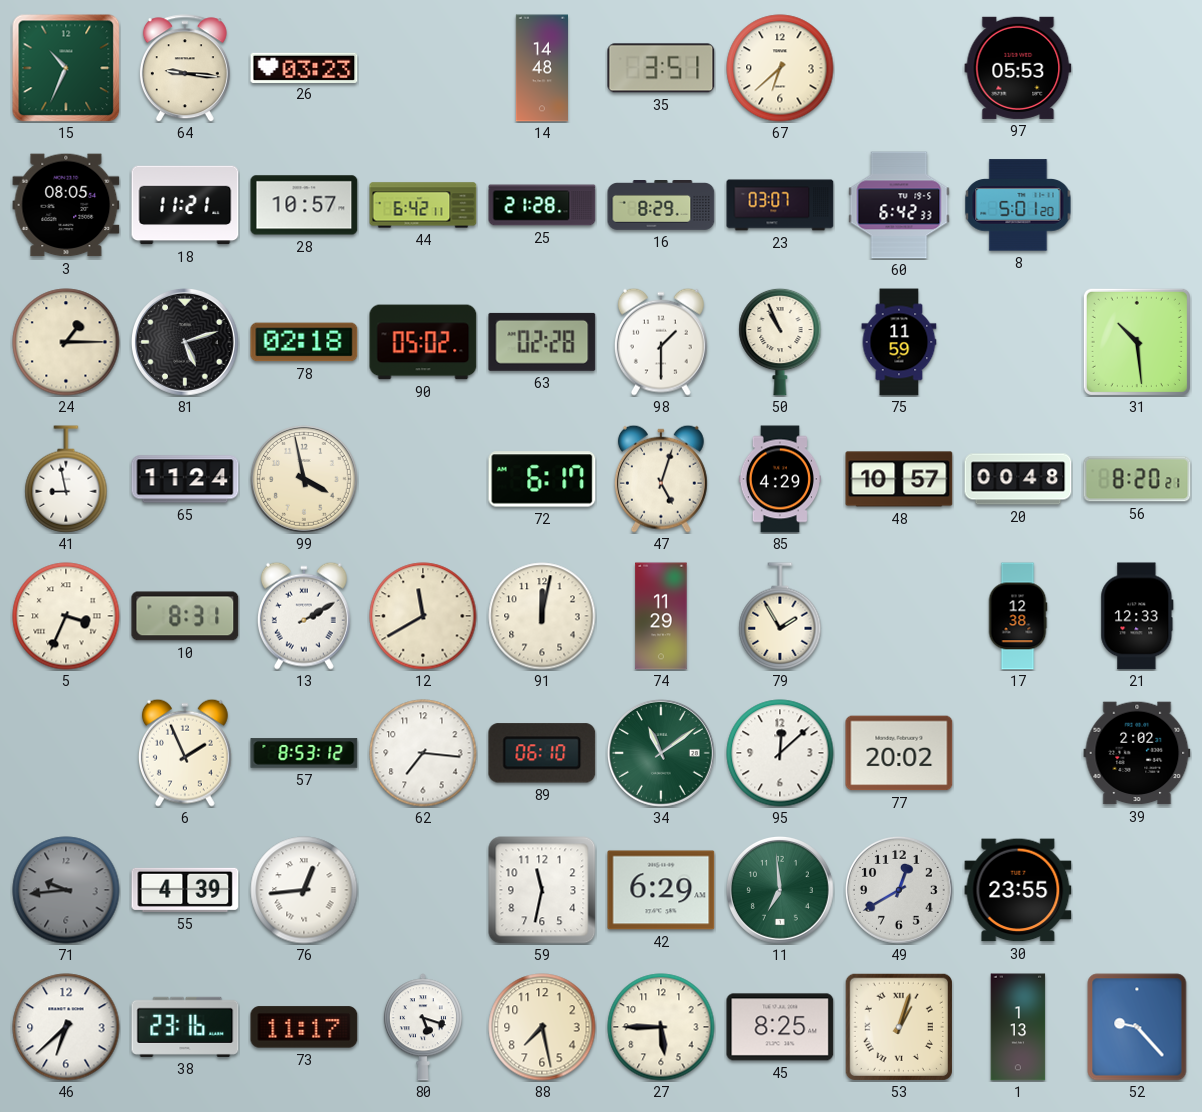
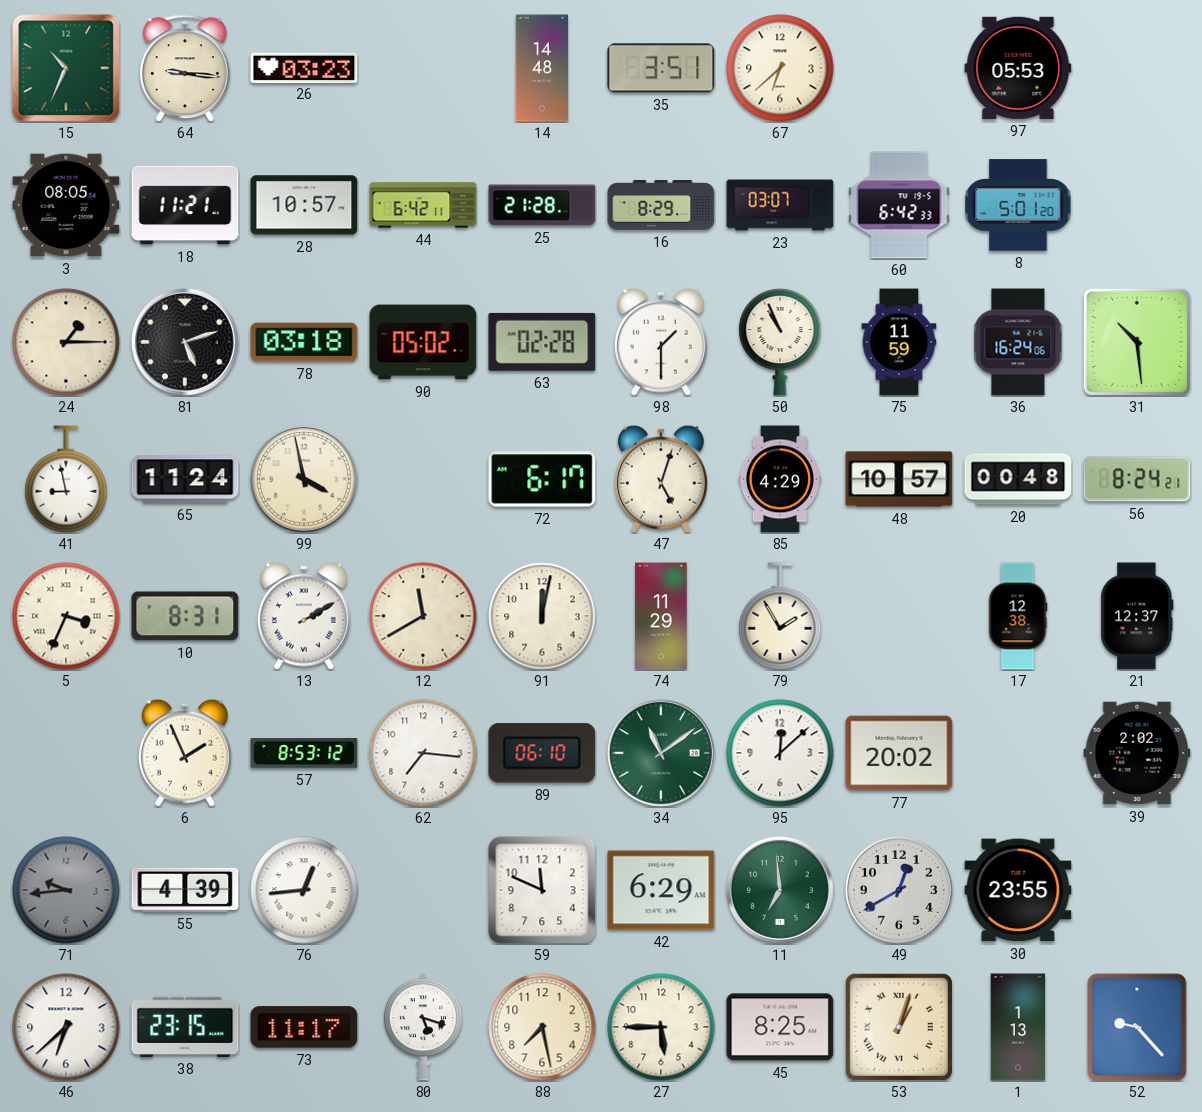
78: 02:18 -> 03:18
36: none -> 16:24
56: 8:20 -> 8:24
21: 12:33 -> 12:37
59: 11:32 -> 11:49
38: 23:16 -> 23:15
